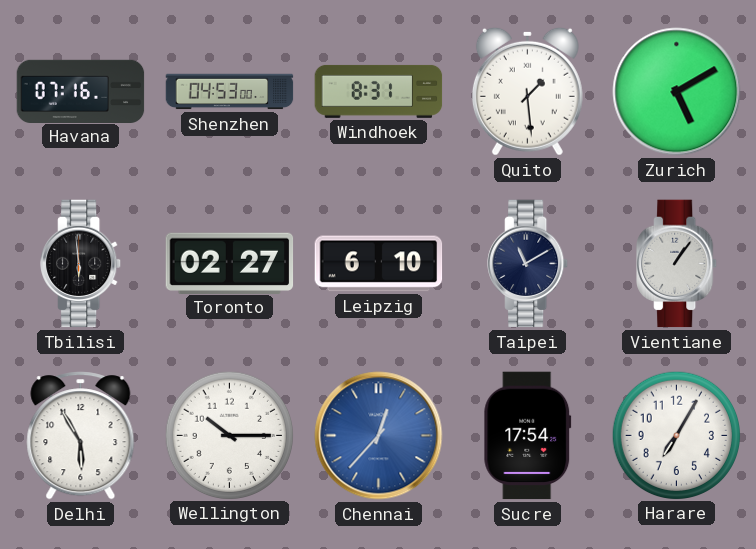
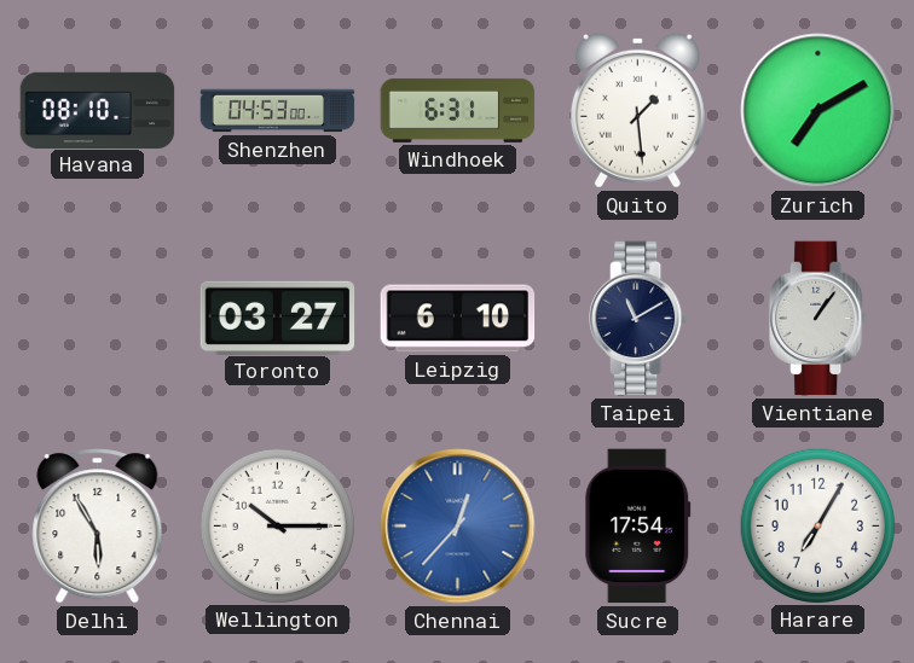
Havana: 07:16 -> 08:10
Windhoek: 8:31 -> 6:31
Zurich: 5:10 -> 7:10
Tbilisi: 5:59 -> none
Toronto: 02:27 -> 03:27
